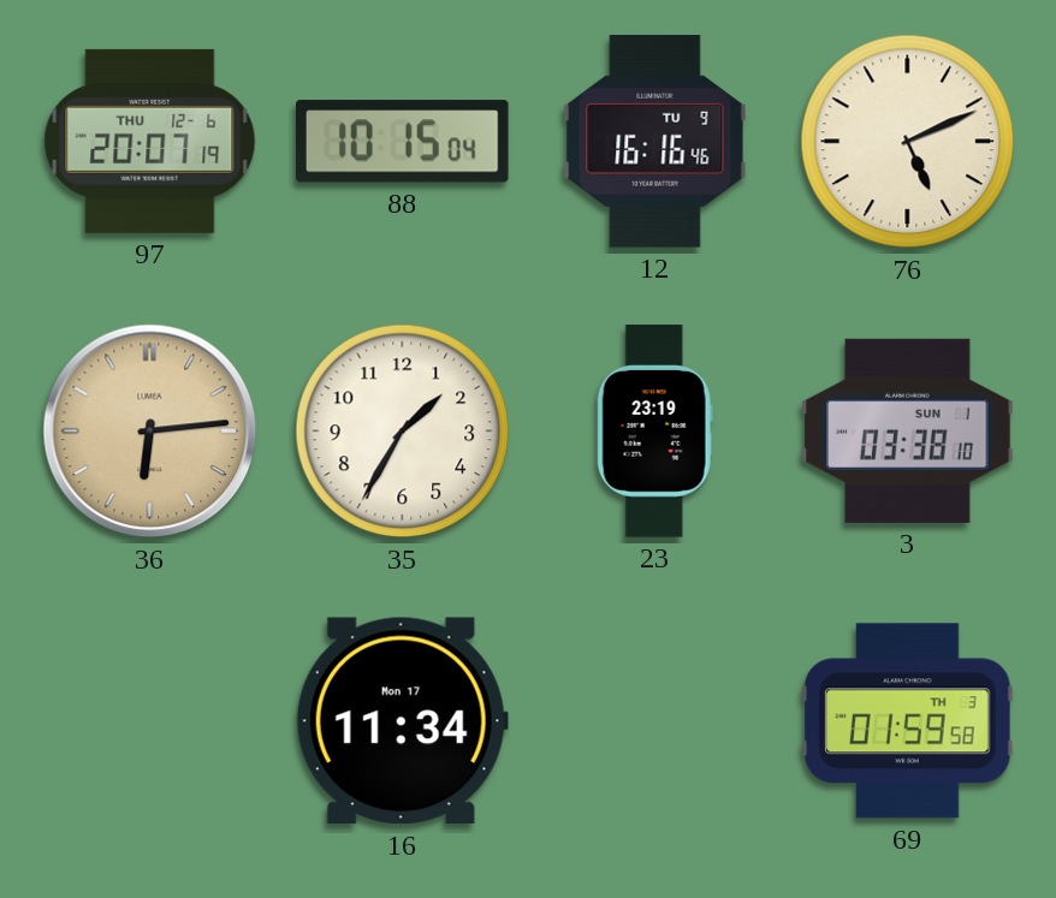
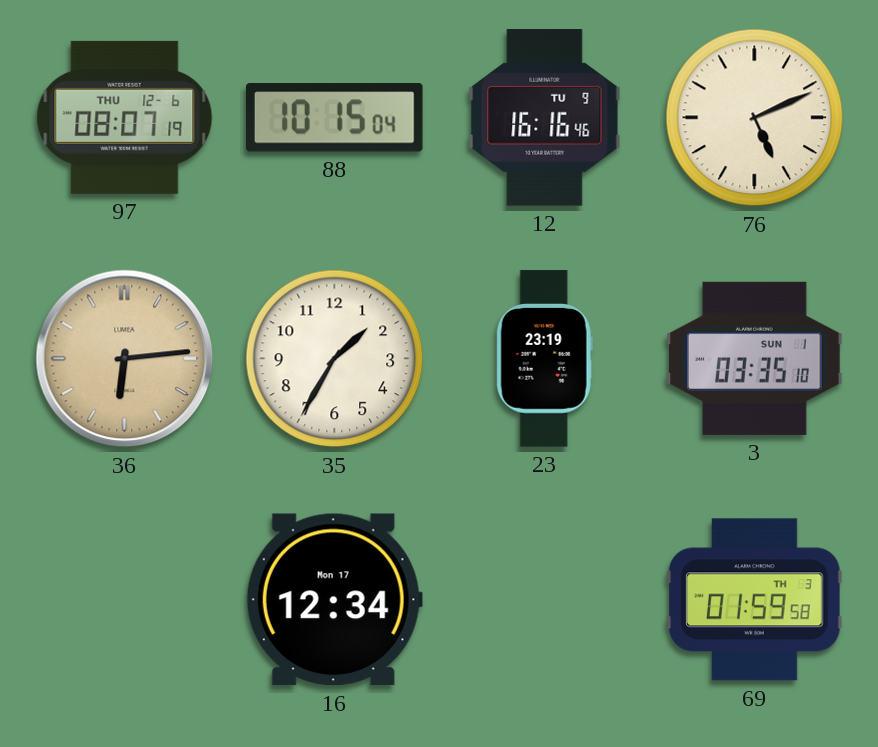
97: 20:07 -> 08:07
3: 03:38 -> 03:35
16: 11:34 -> 12:34
